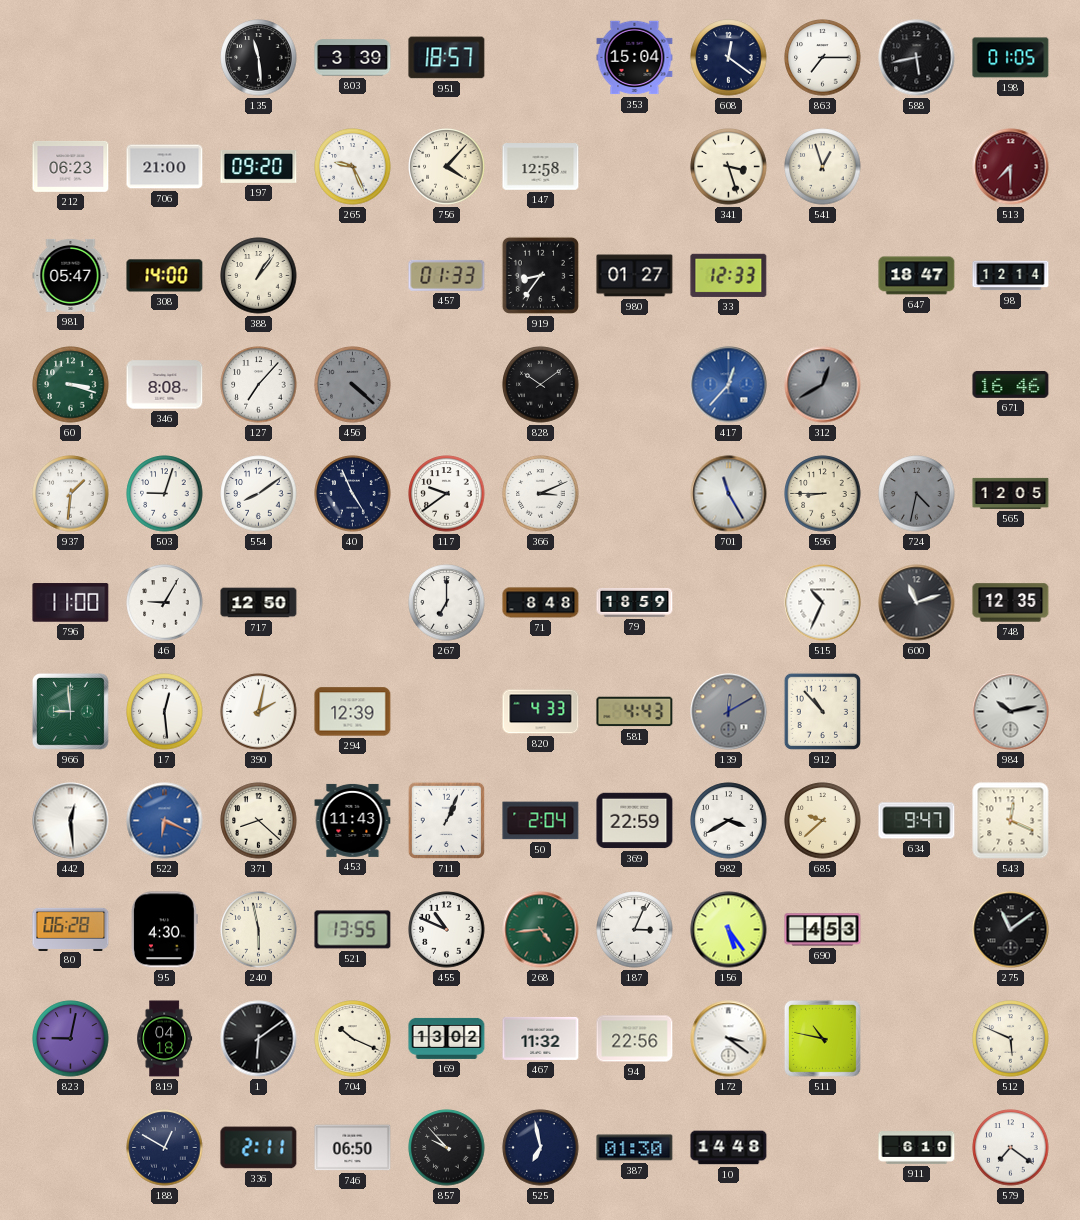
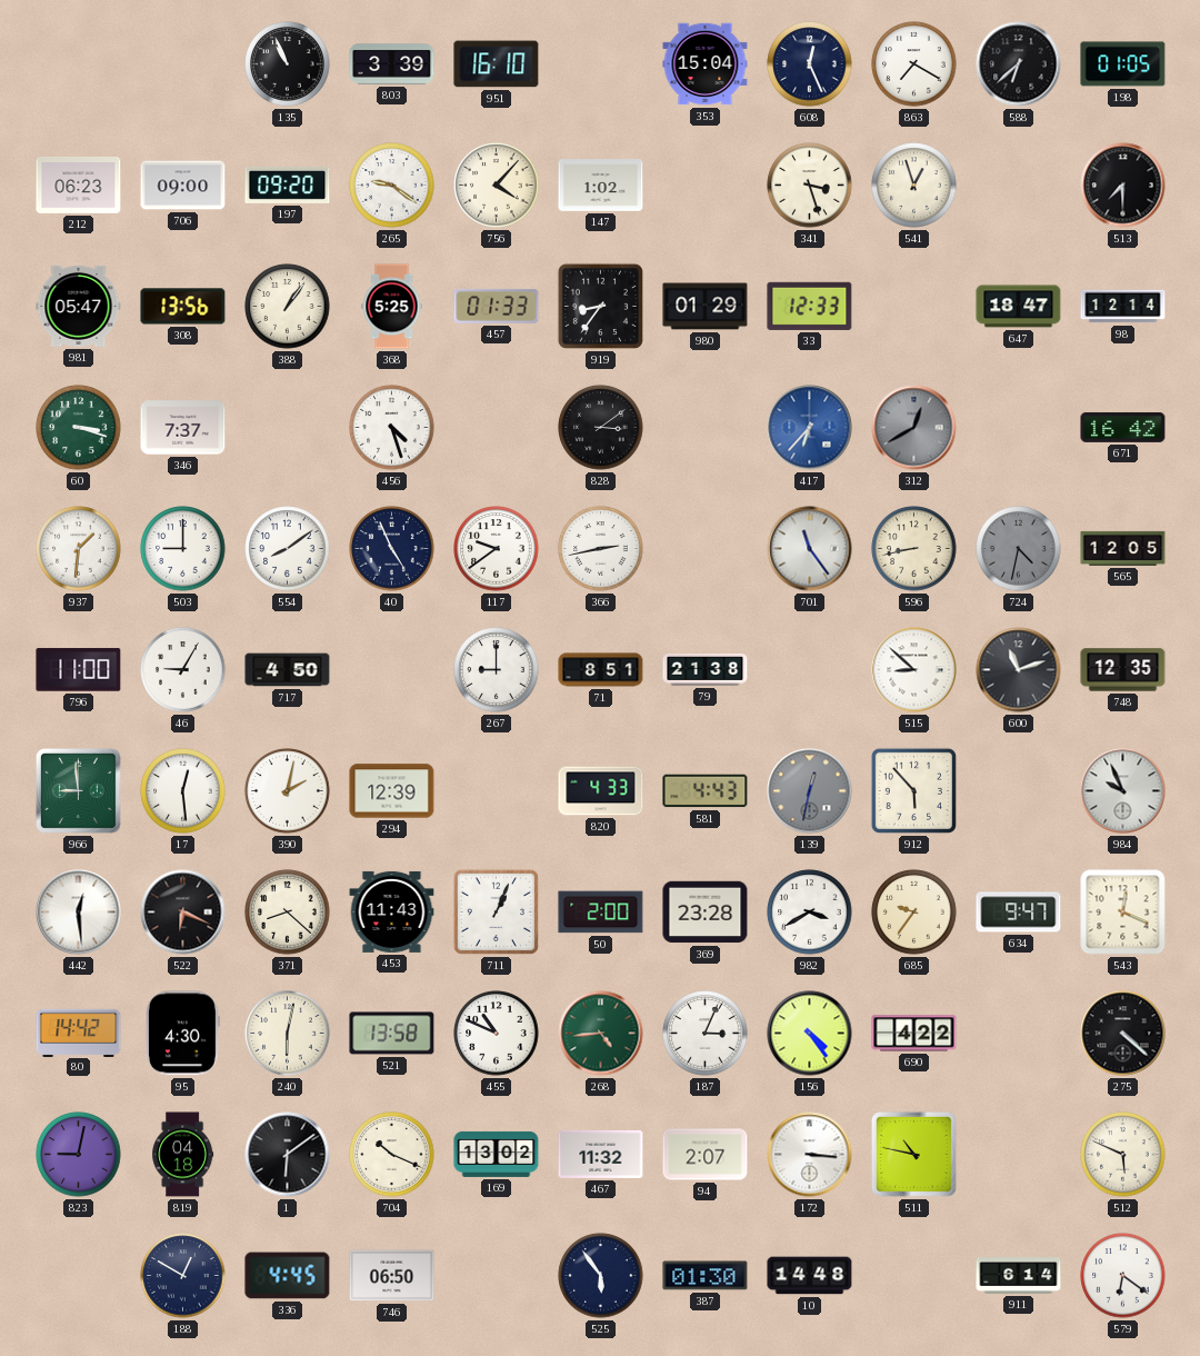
135: 11:29 -> 10:56
951: 18:57 -> 16:10
608: 12:21 -> 12:26
863: 7:15 -> 7:20
588: 5:43 -> 6:38
706: 21:00 -> 09:00
265: 9:26 -> 9:21
147: 12:58 -> 1:02
513 dial: burgundy -> black
308: 14:00 -> 13:56
368: none -> 5:25
980: 01:27 -> 01:29
346: 8:08 -> 7:37
127: 7:07 -> none
456: 4:22 -> 4:27
456 dial: grey -> white
828: 10:09 -> 3:09
417: 12:37 -> 6:37
671: 16:46 -> 16:42
503: 9:03 -> 9:00
366: 3:11 -> 2:43
701: 11:25 -> 11:24
596: 8:45 -> 8:43
717: 12:50 -> 4:50
267: 7:00 -> 9:00
71: 8:48 -> 8:51
79: 18:59 -> 21:38
515: 10:34 -> 8:52
139: 12:10 -> 12:32
912: 10:53 -> 5:53
984: 10:13 -> 9:56
522 dial: blue -> black
50: 2:04 -> 2:00
369: 22:59 -> 23:28
685: 9:38 -> 9:36
80: 06:28 -> 14:42
240: 5:58 -> 6:02
521: 13:55 -> 13:58
156: 5:24 -> 4:24
690: 4:53 -> 4:22
275: 11:09 -> 4:22
94: 22:56 -> 2:07
172: 3:21 -> 3:16
336: 2:11 -> 4:45
857: 9:53 -> none
525: 6:58 -> 5:54
911: 6:10 -> 6:14
579: 7:21 -> 6:21
